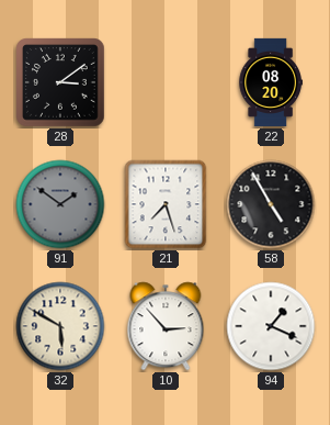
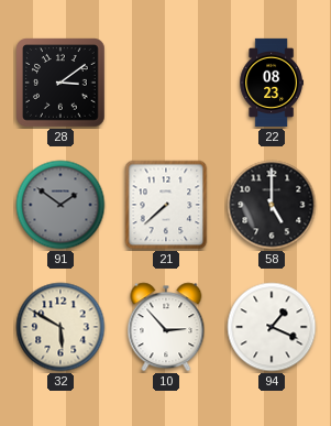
22: 08:20 -> 08:23
21: 7:27 -> 7:38
58: 4:55 -> 5:00
